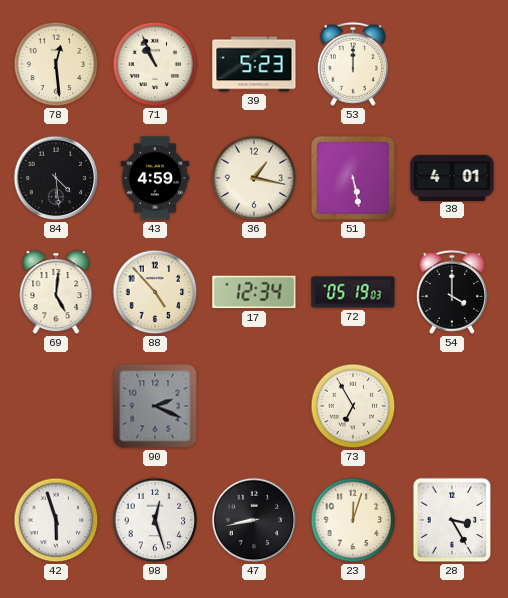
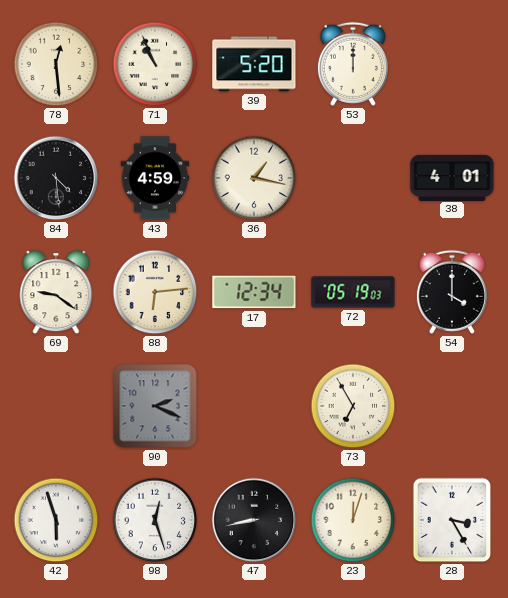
39: 5:23 -> 5:20
51: 5:28 -> none
69: 5:01 -> 9:21
88: 4:53 -> 6:14
